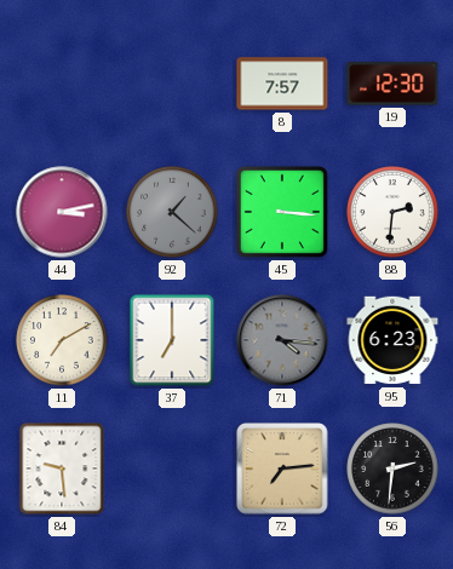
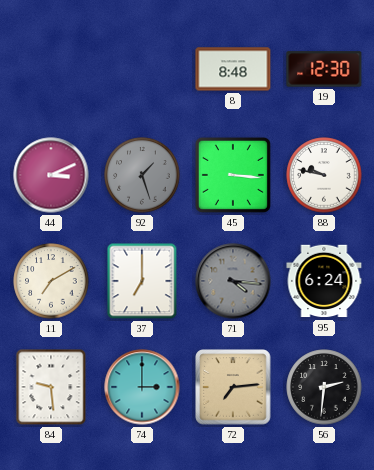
8: 7:57 -> 8:48
44: 3:13 -> 3:11
92: 1:22 -> 1:27
88: 2:31 -> 9:47
95: 6:23 -> 6:24
74: none -> 3:00
